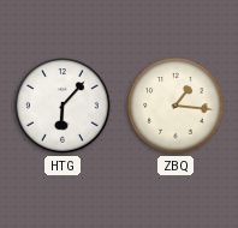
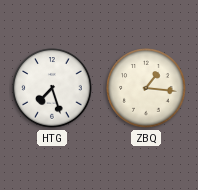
HTG: 6:07 -> 7:27
